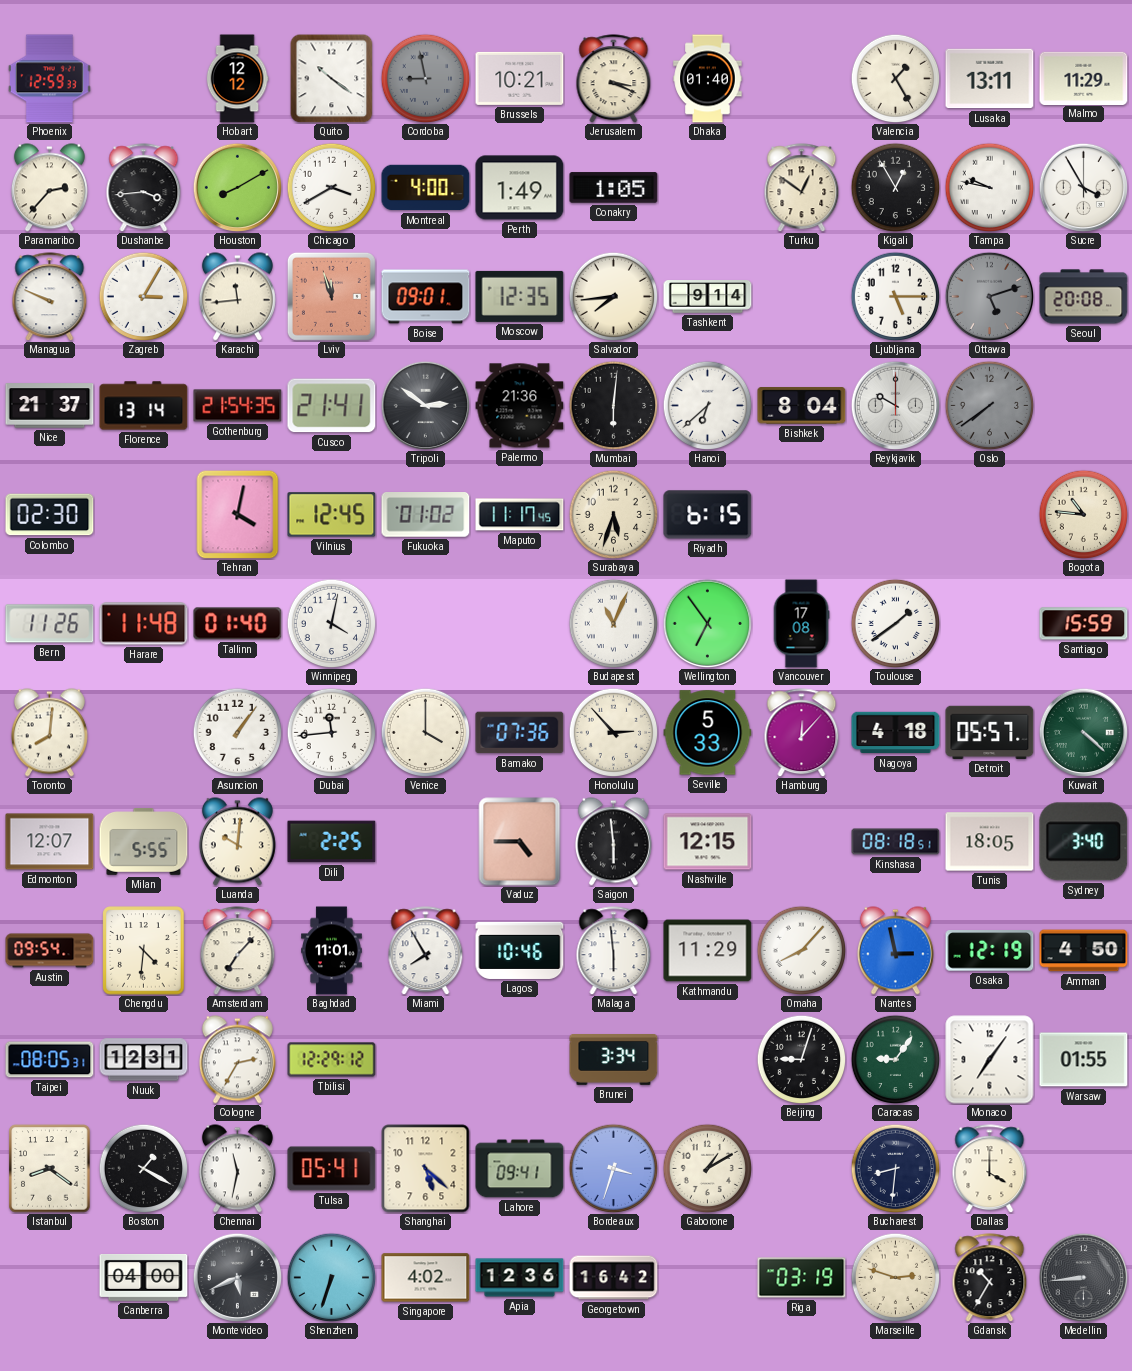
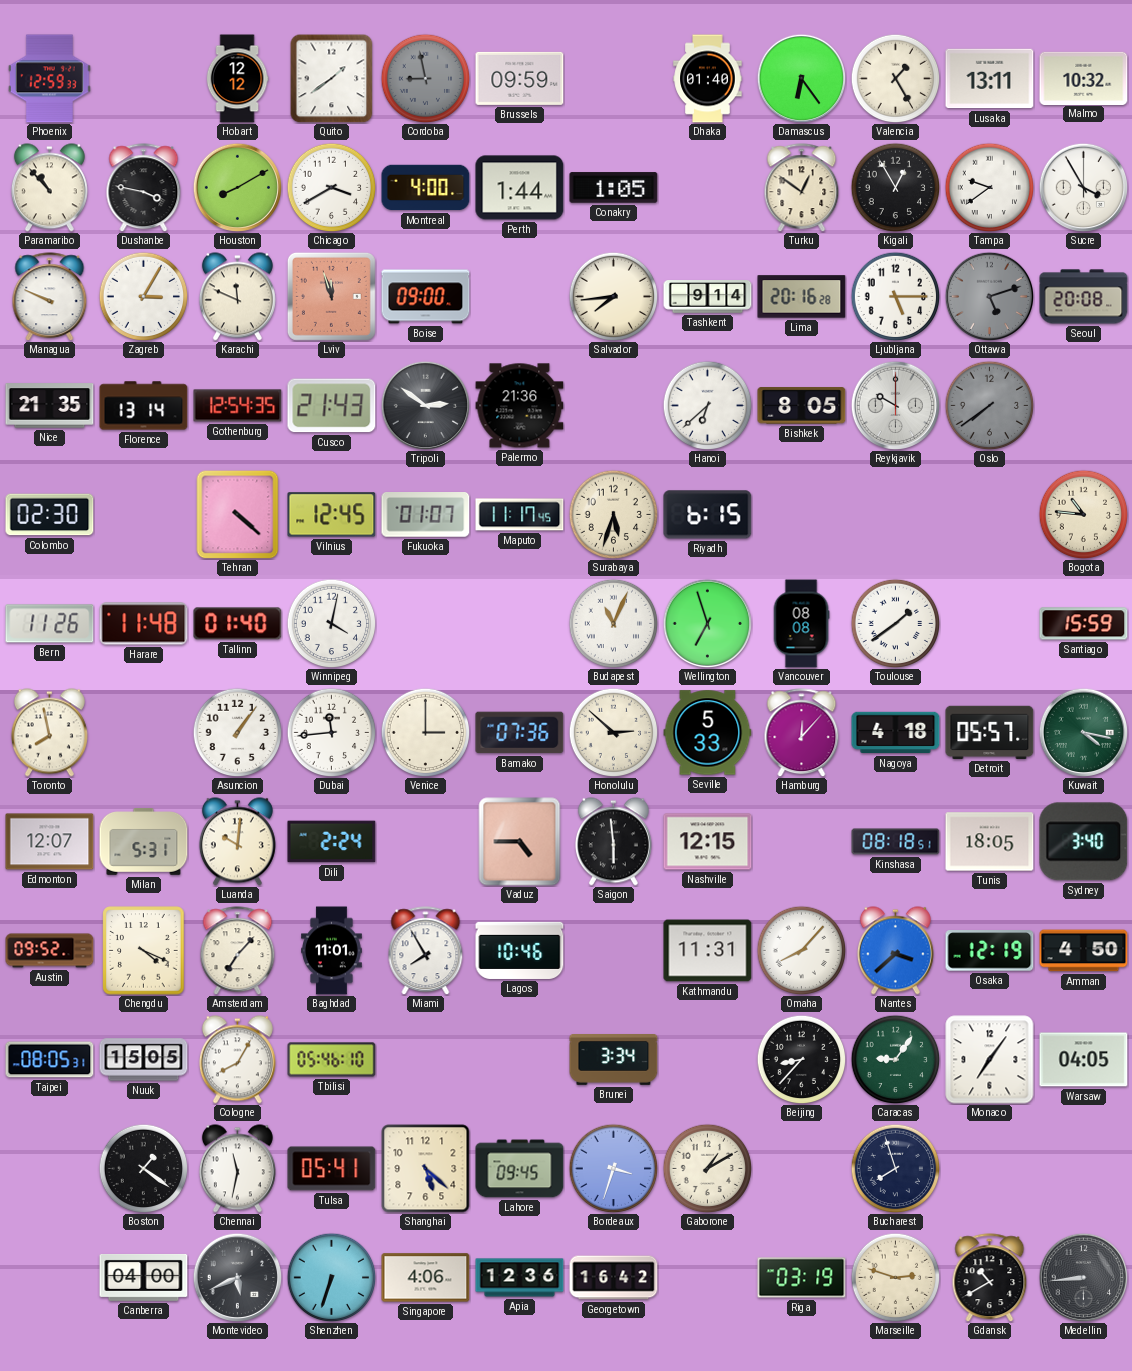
Quito: 10:21 -> 1:39
Brussels: 10:21 -> 09:59
Jerusalem: 3:19 -> none
Damascus: none -> 6:24
Malmo: 11:29 -> 10:32
Paramaribo: 2:37 -> 10:53
Dushanbe: 3:44 -> 3:47
Perth: 1:49 -> 1:44
Tampa: 9:47 -> 9:39
Karachi: 11:44 -> 11:49
Boise: 09:01 -> 09:00
Moscow: 12:35 -> none
Lima: none -> 20:16
Nice: 21:37 -> 21:35
Gothenburg: 21:54 -> 12:54
Cusco: 21:41 -> 21:43
Mumbai: 6:01 -> none
Bishkek: 8:04 -> 8:05
Tehran: 4:02 -> 4:22
Fukuoka: 01:02 -> 01:07
Wellington: 6:54 -> 6:57
Vancouver: 17:08 -> 08:08
Toronto: 8:01 -> 7:58
Venice: 4:00 -> 3:00
Honolulu: 2:53 -> 2:52
Kuwait: 4:22 -> 4:17
Milan: 5:55 -> 5:31
Dili: 2:25 -> 2:24
Austin: 09:54 -> 09:52
Chengdu: 4:31 -> 4:19
Malaga: 5:59 -> none
Kathmandu: 11:29 -> 11:31
Nantes: 2:58 -> 3:38
Nuuk: 12:31 -> 15:05
Cologne: 2:35 -> 8:05
Tbilisi: 12:29 -> 05:46
Beijing: 9:03 -> 8:37
Warsaw: 01:55 -> 04:05
Istanbul: 8:21 -> none
Boston: 1:20 -> 1:21
Lahore: 09:41 -> 09:45
Bucharest: 8:31 -> 7:57
Dallas: 4:00 -> none
Singapore: 4:02 -> 4:06
Gdansk: 10:35 -> 10:40
